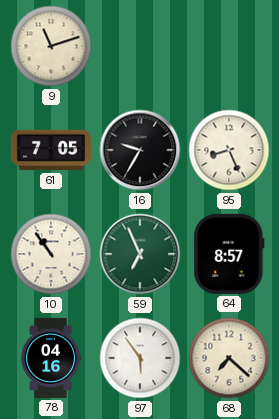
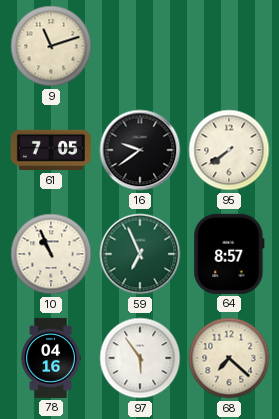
16: 9:35 -> 9:39
95: 8:26 -> 7:39
10: 10:54 -> 10:56
